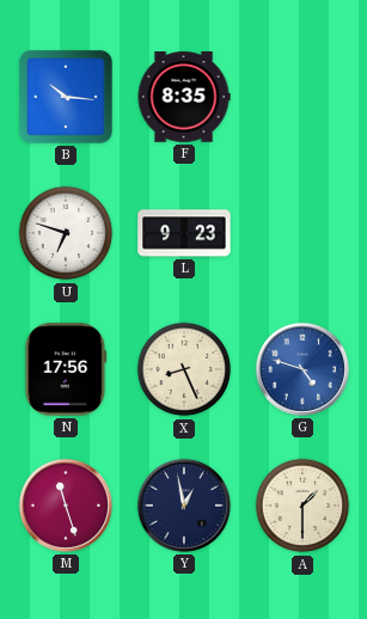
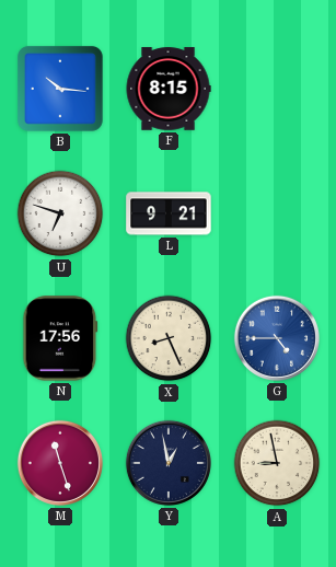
F: 8:35 -> 8:15
L: 9:23 -> 9:21
G: 4:48 -> 4:45
A: 1:30 -> 8:58
